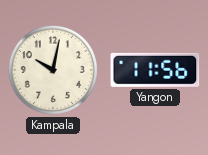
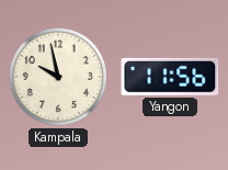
Kampala: 10:02 -> 9:58
